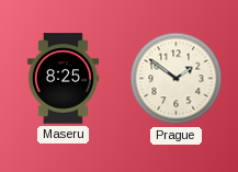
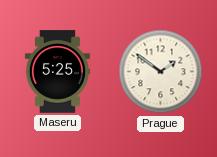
Maseru: 8:25 -> 5:25
